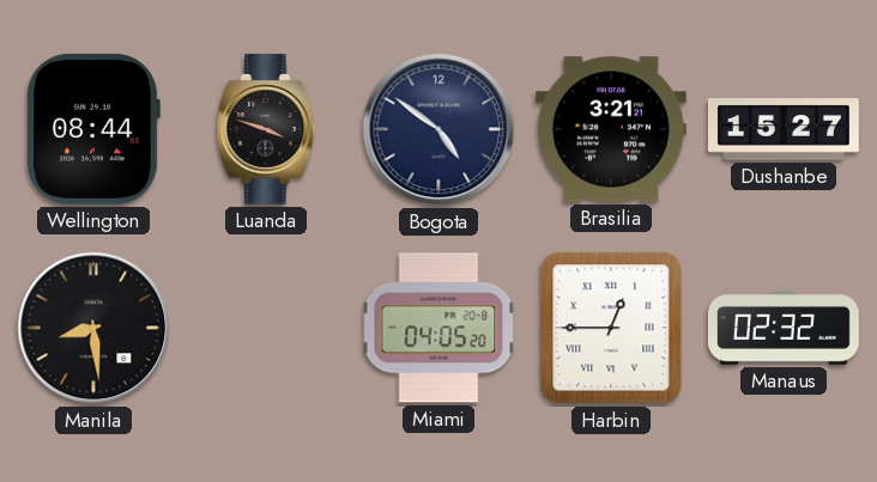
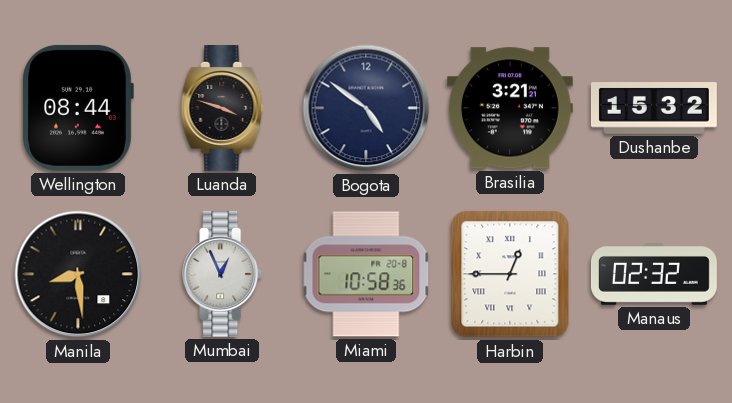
Dushanbe: 15:27 -> 15:32
Mumbai: none -> 12:56
Miami: 04:05 -> 10:58
